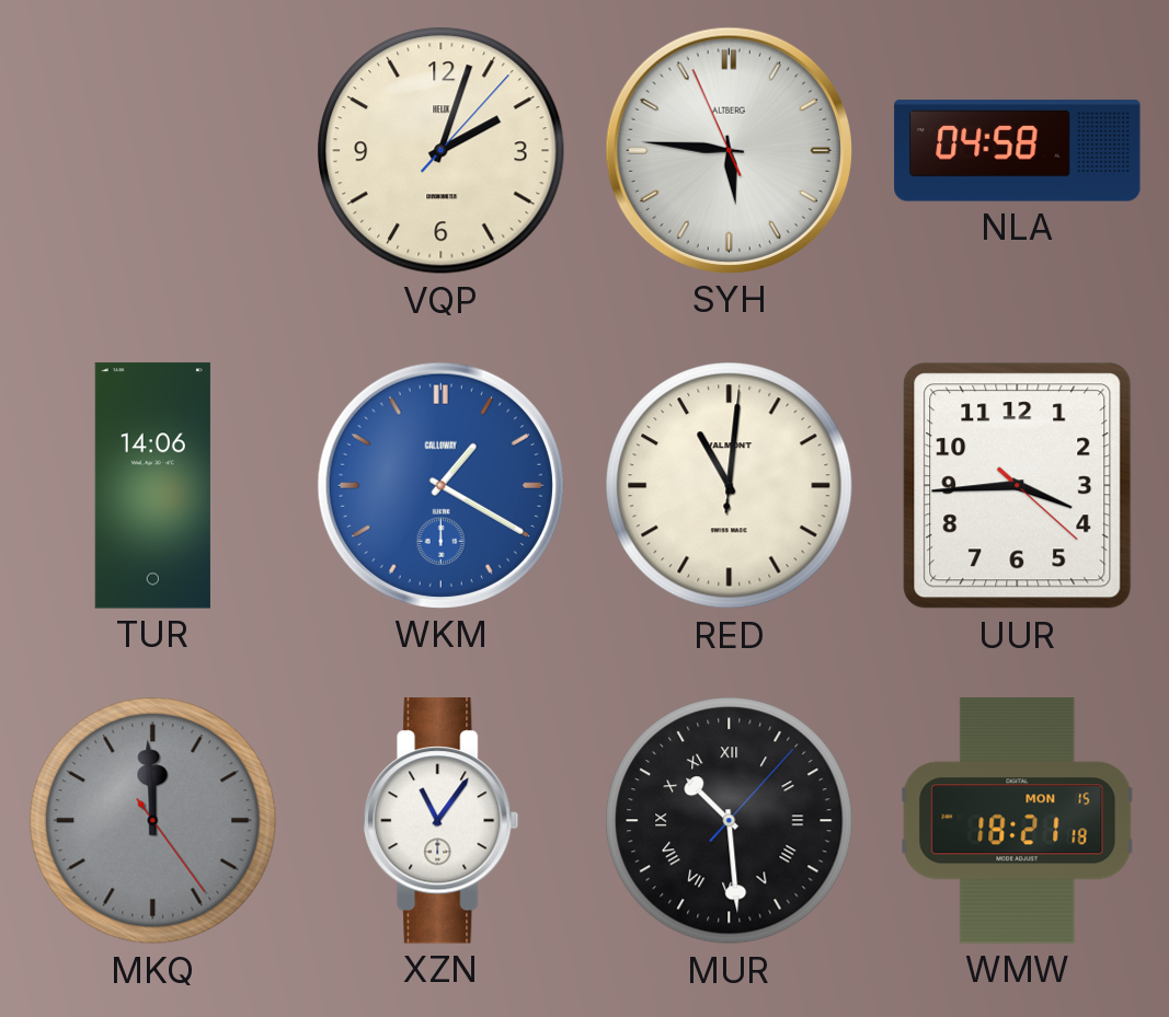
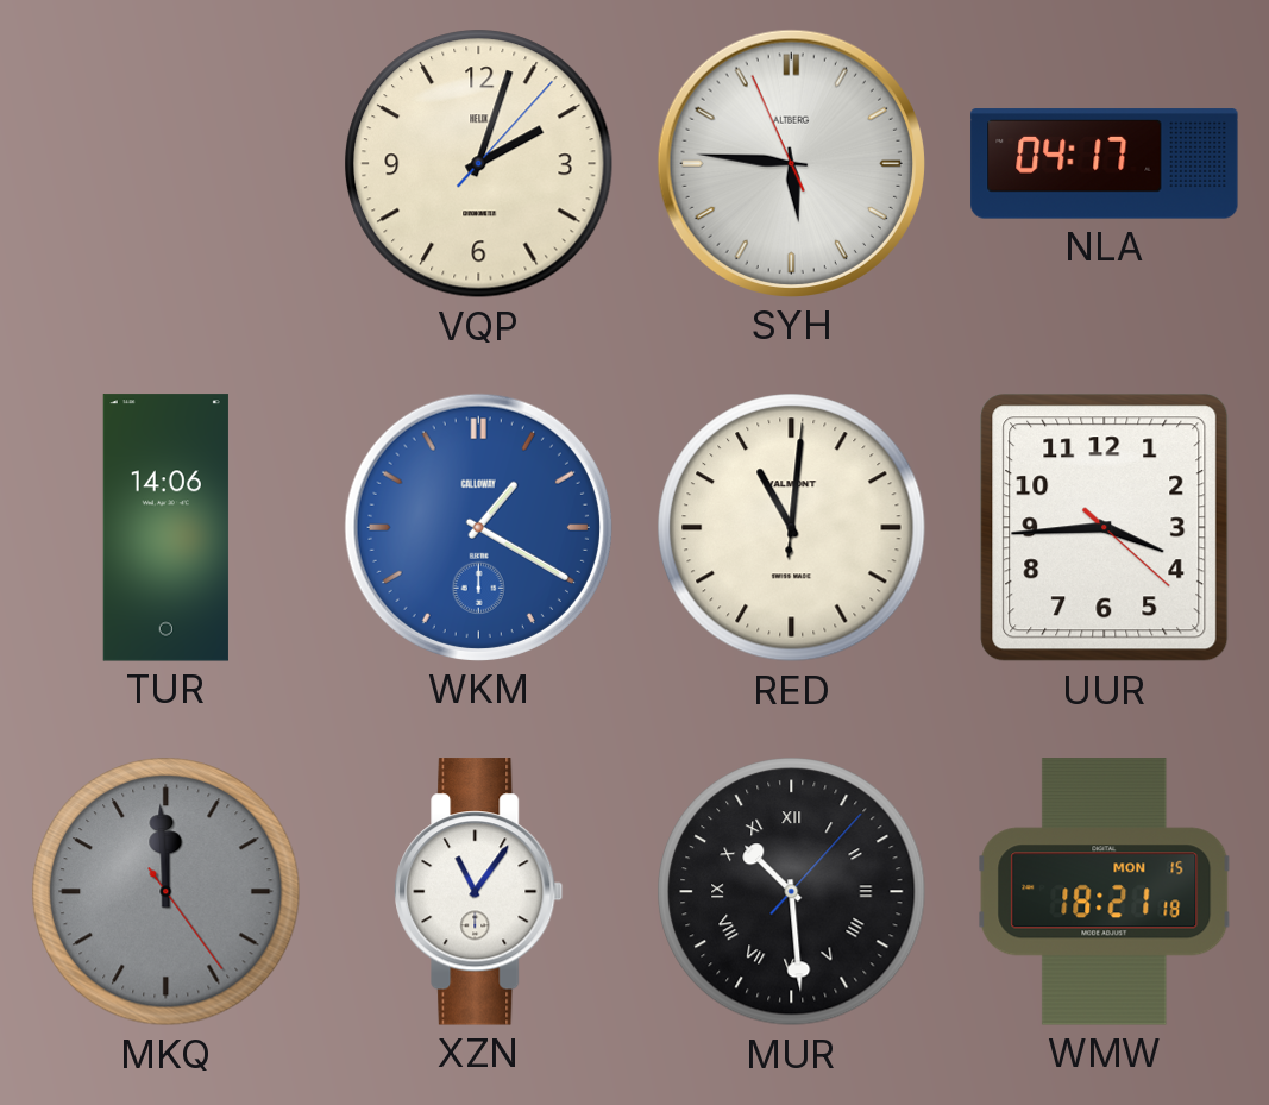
NLA: 04:58 -> 04:17
